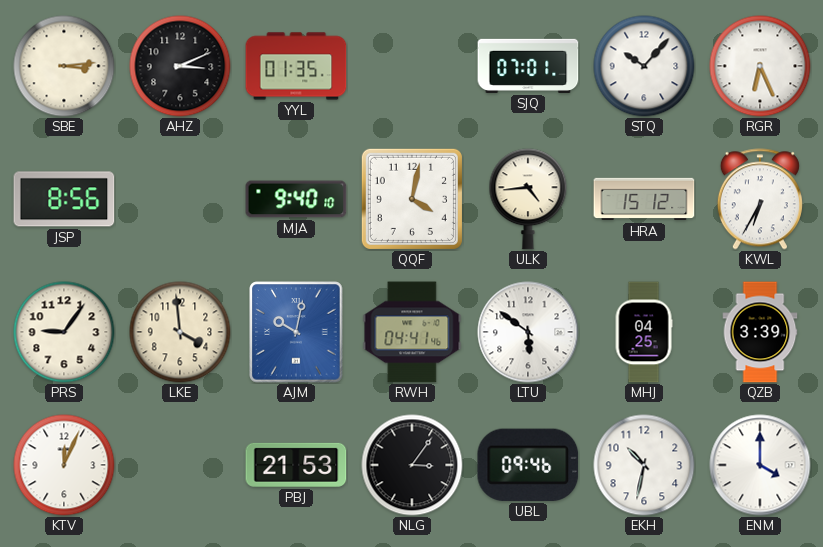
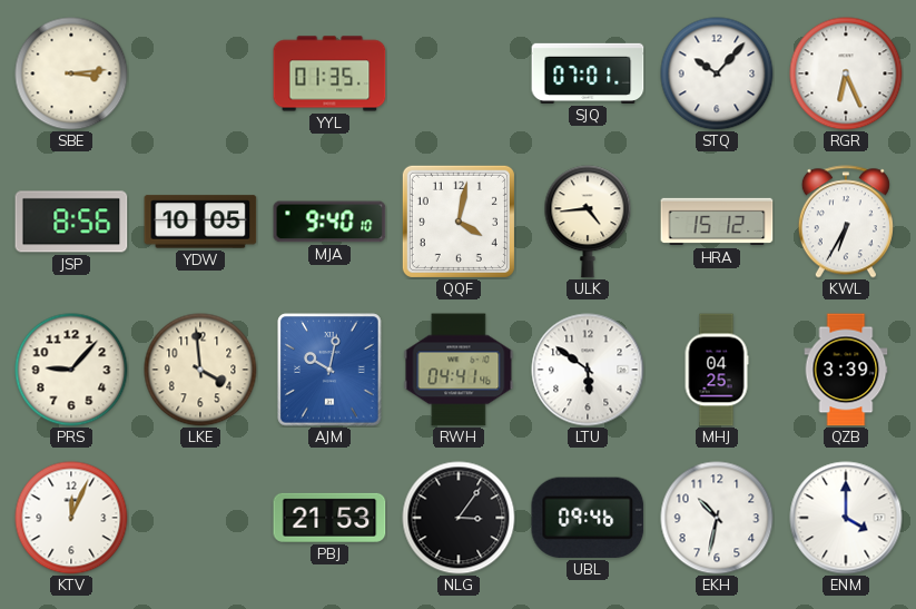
AHZ: 3:11 -> none
YDW: none -> 10:05
PRS: 9:06 -> 9:07
